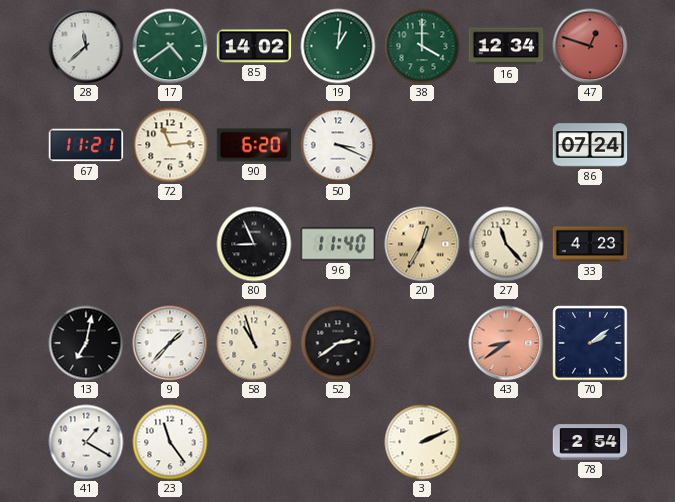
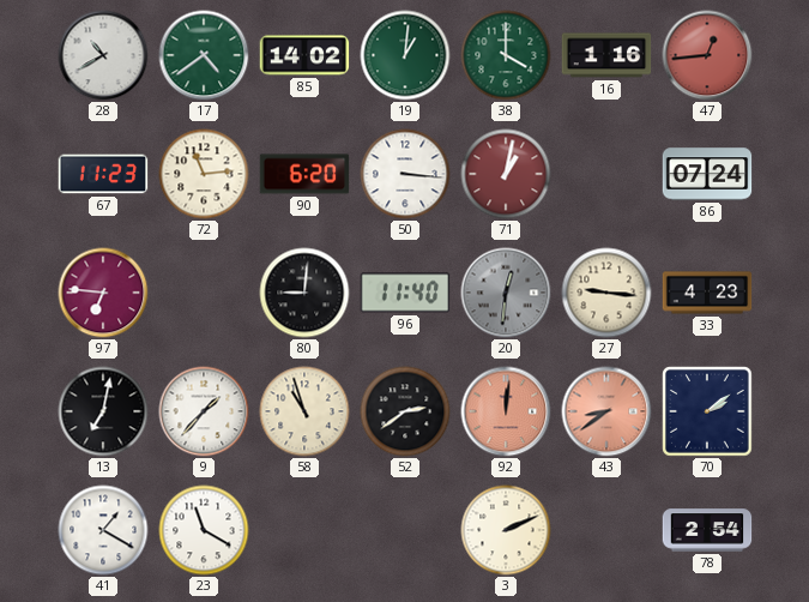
28: 11:38 -> 10:40
16: 12:34 -> 1:16
47: 12:48 -> 12:44
67: 11:21 -> 11:23
50: 3:19 -> 3:16
71: none -> 1:02
97: none -> 6:46
80: 8:56 -> 9:01
20: 12:35 -> 12:31
20 dial: champagne -> grey
27: 11:23 -> 9:16
92: none -> 12:01
23: 11:24 -> 11:20
